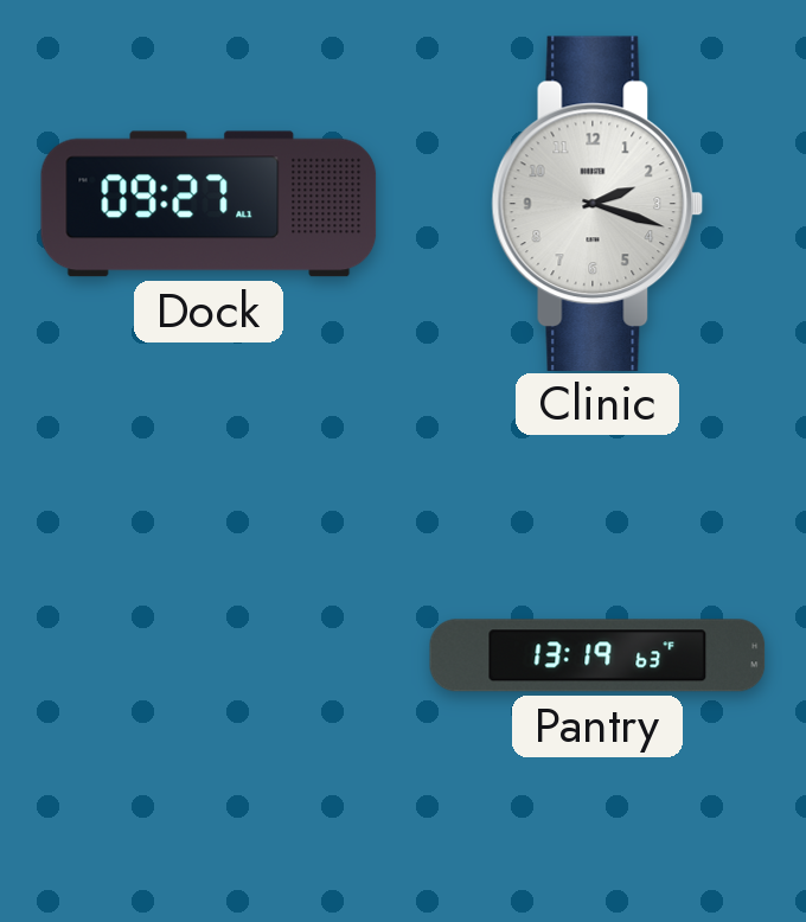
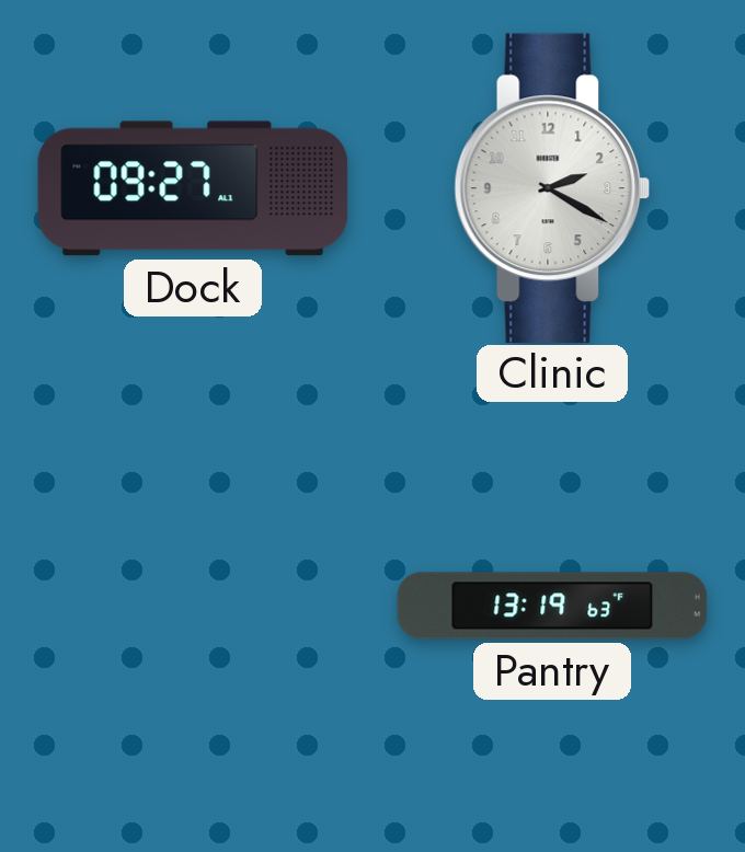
Clinic: 2:18 -> 2:20
